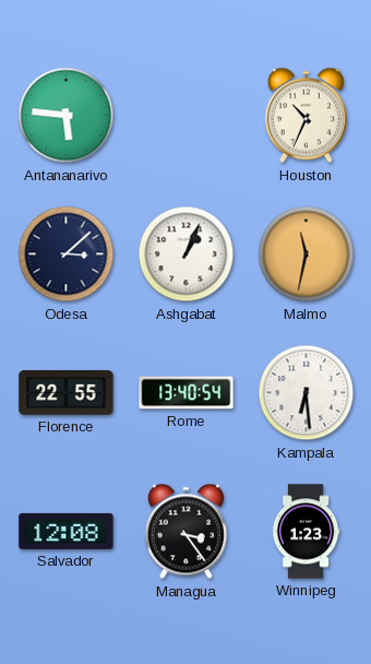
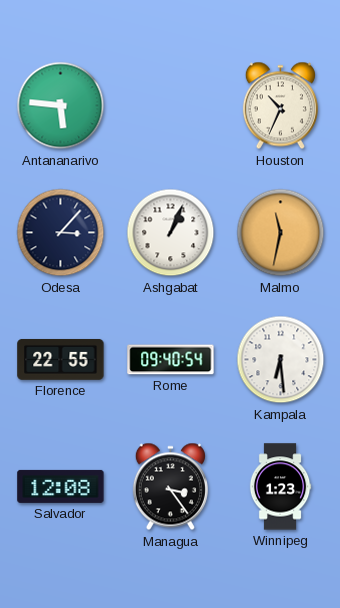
Odesa: 3:08 -> 3:07
Rome: 13:40 -> 09:40
